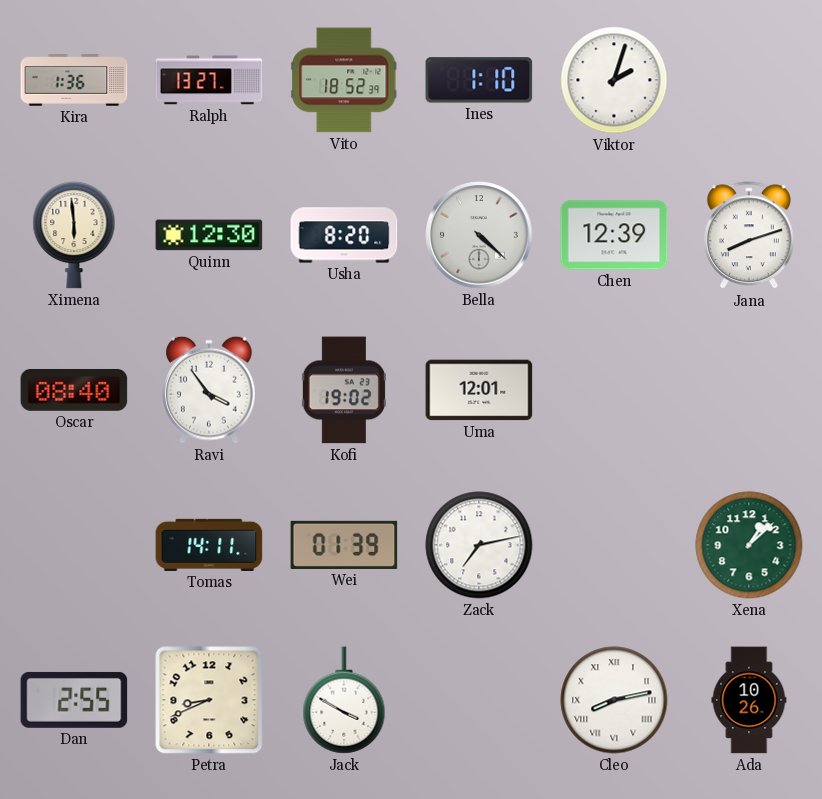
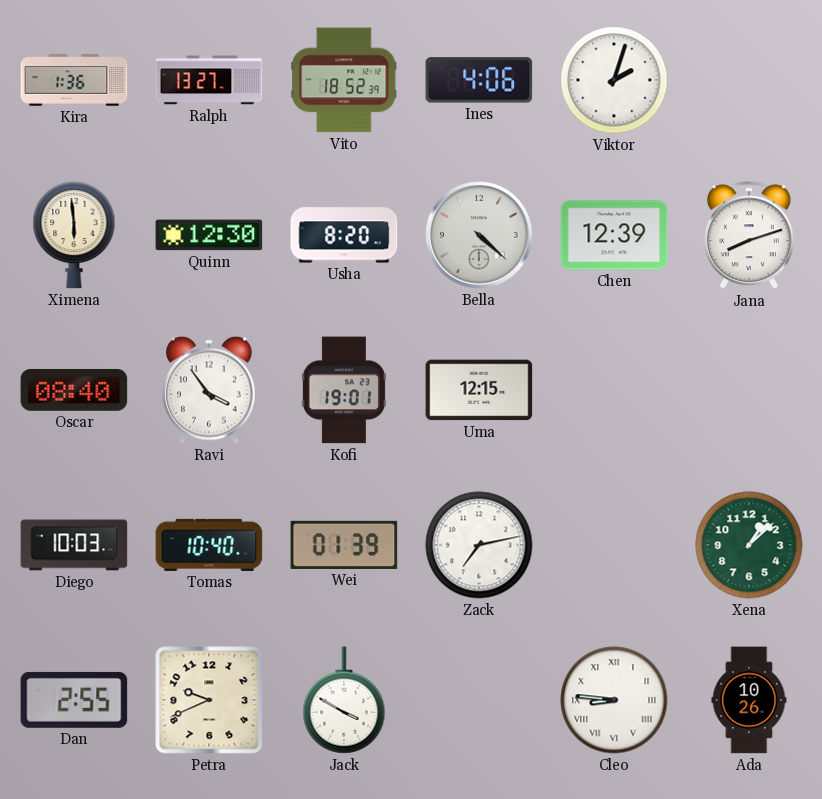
Ines: 1:10 -> 4:06
Kofi: 19:02 -> 19:01
Uma: 12:01 -> 12:15
Diego: none -> 10:03
Tomas: 14:11 -> 10:40
Petra: 8:41 -> 9:41
Cleo: 8:13 -> 8:46
